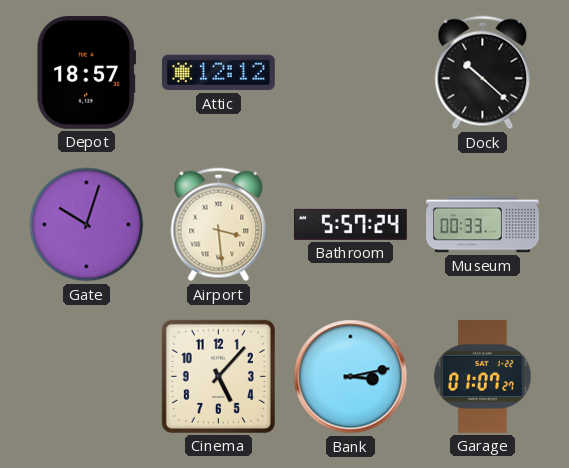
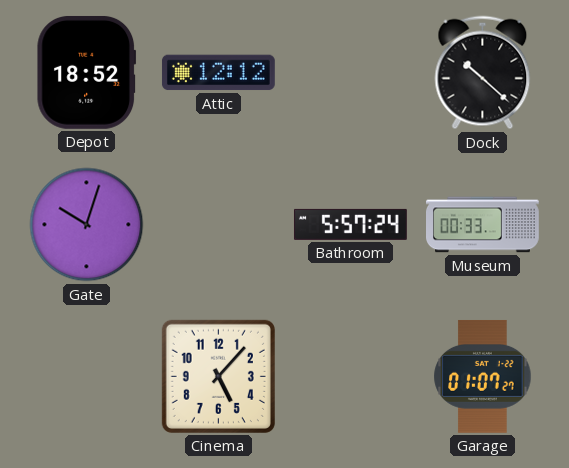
Depot: 18:57 -> 18:52
Airport: 3:29 -> none
Bank: 3:13 -> none
